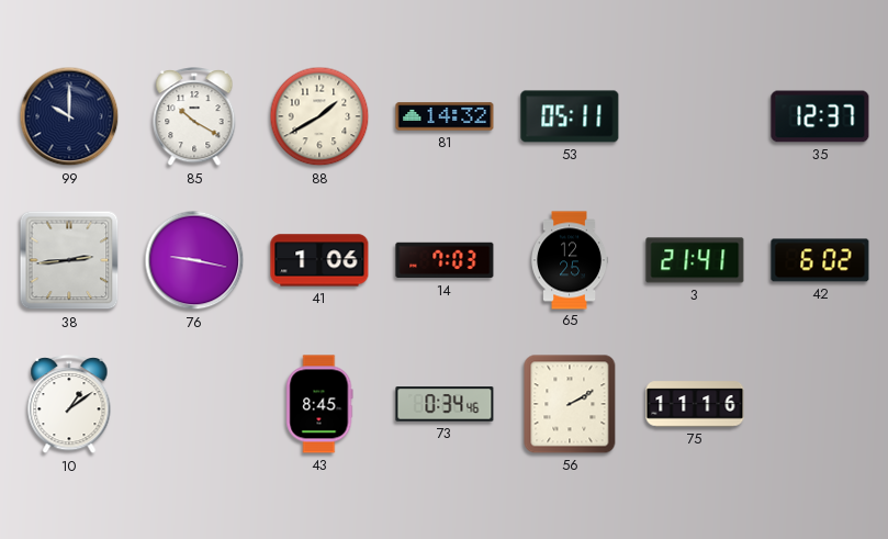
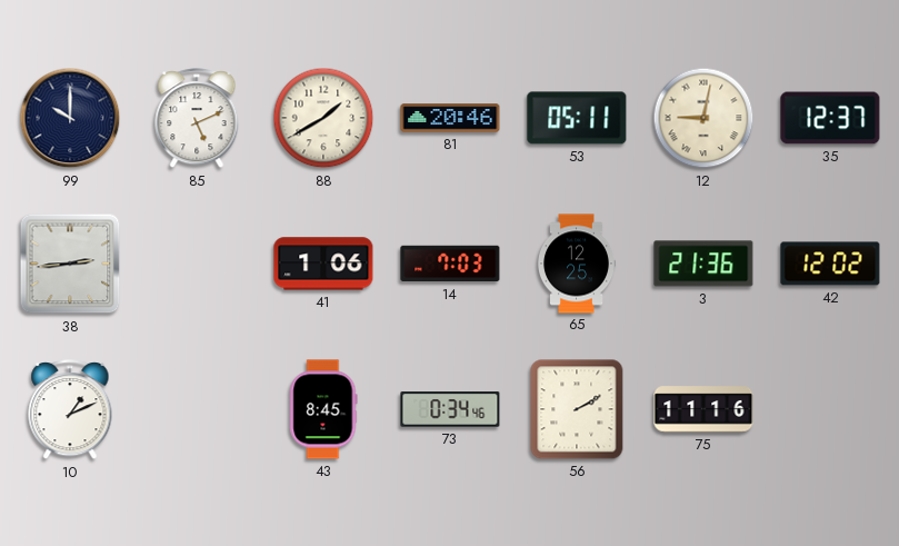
85: 10:20 -> 5:11
81: 14:32 -> 20:46
12: none -> 9:02
76: 9:17 -> none
3: 21:41 -> 21:36
42: 6:02 -> 12:02
10: 1:09 -> 1:11
